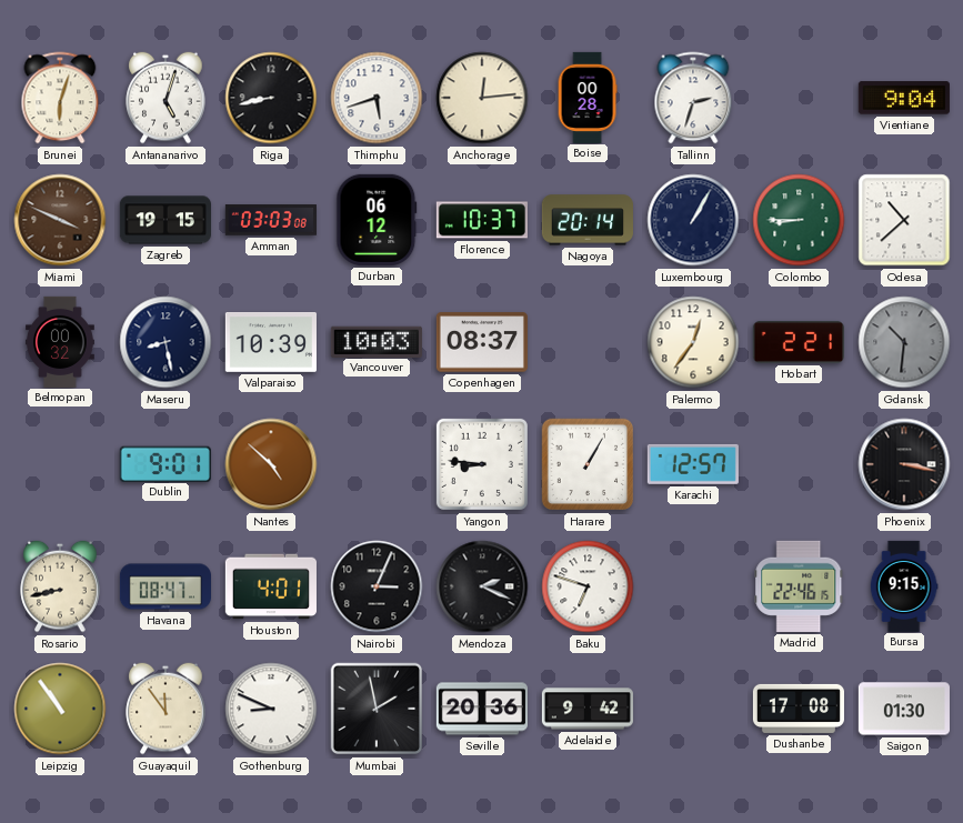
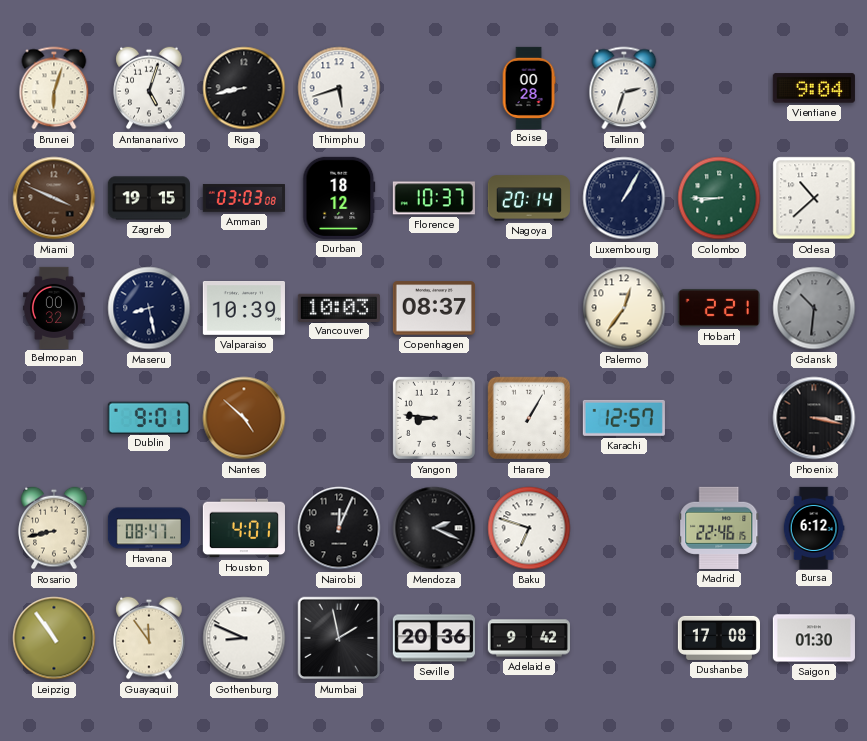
Anchorage: 12:14 -> none
Durban: 06:12 -> 18:12
Nairobi: 3:04 -> 12:04
Bursa: 9:15 -> 6:12
